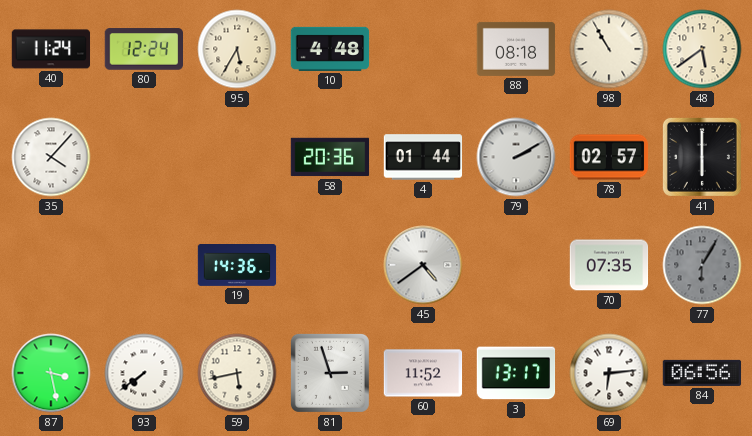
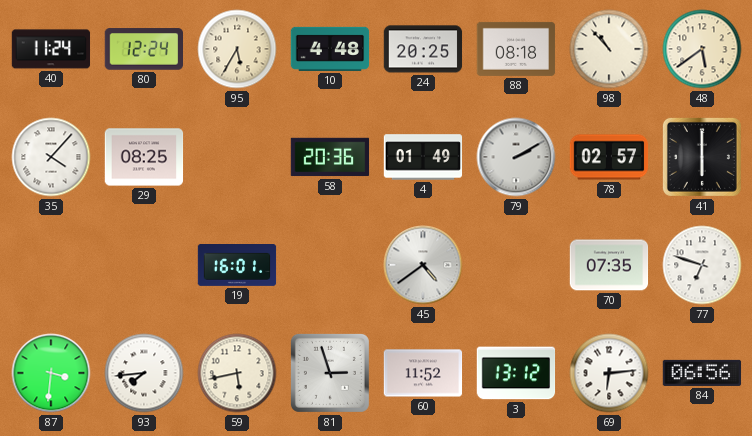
24: none -> 20:25
98: 10:55 -> 10:53
29: none -> 08:25
4: 01:44 -> 01:49
19: 14:36 -> 16:01
77: 6:05 -> 6:48
77 dial: grey -> white
87: 3:28 -> 3:31
93: 7:39 -> 7:44
3: 13:17 -> 13:12
